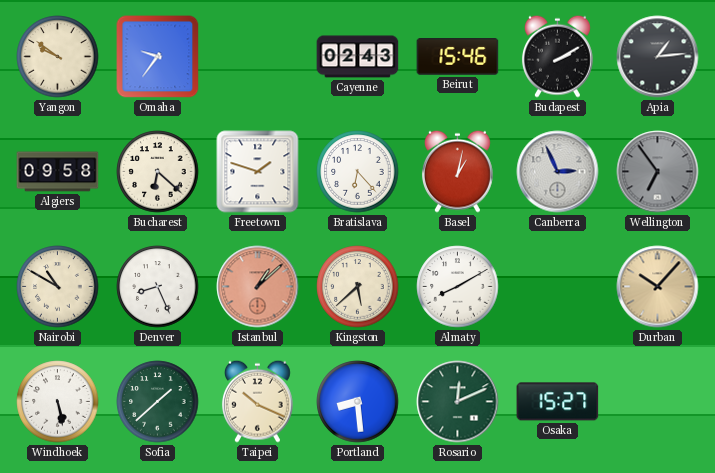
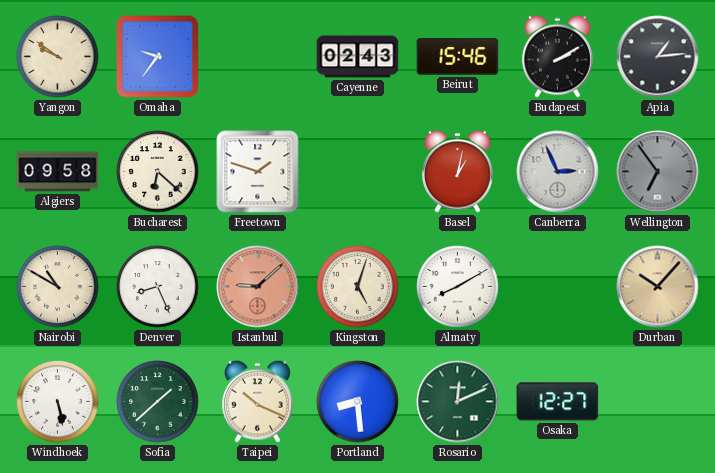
Bratislava: 6:23 -> none
Istanbul: 1:08 -> 9:08
Kingston: 5:38 -> 5:03
Osaka: 15:27 -> 12:27
